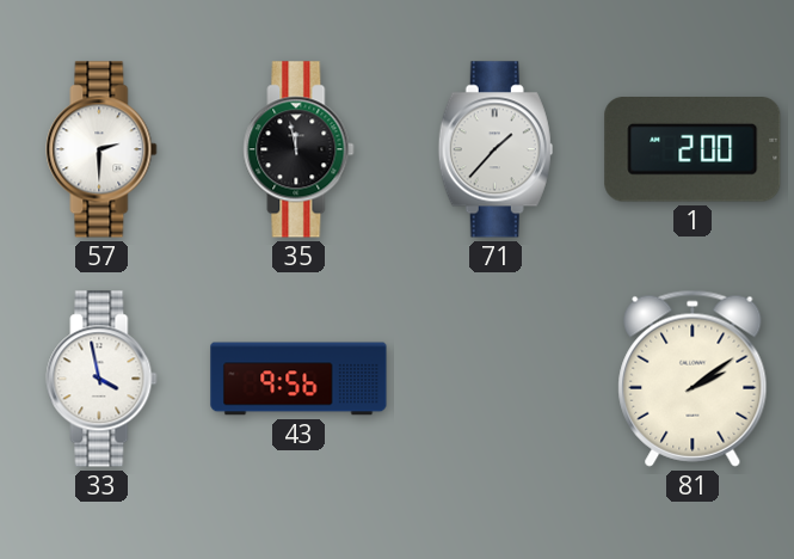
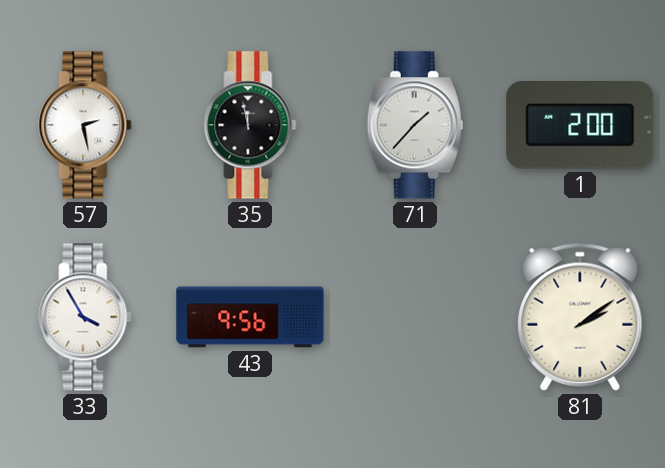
57: 2:30 -> 2:28
33: 3:58 -> 3:55
